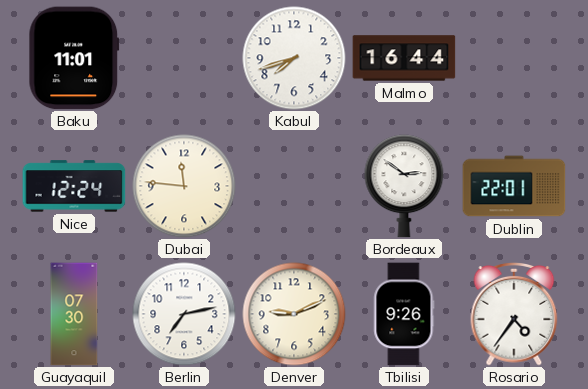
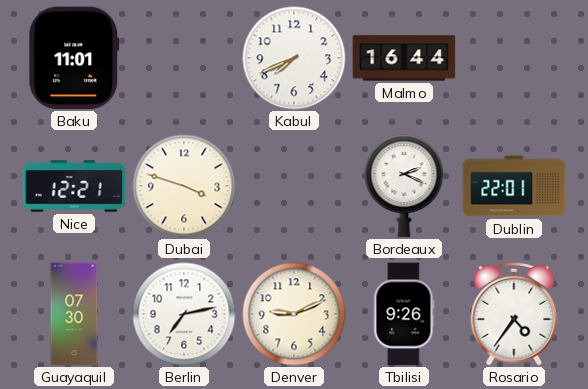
Kabul: 7:42 -> 7:41
Nice: 12:24 -> 12:21
Dubai: 11:46 -> 3:48
Bordeaux: 2:51 -> 2:19
